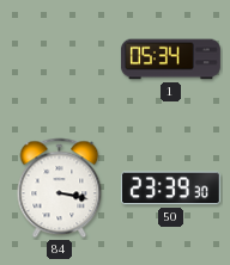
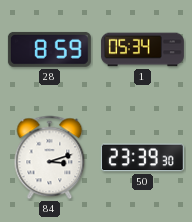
28: none -> 8:59
84: 3:17 -> 3:12
